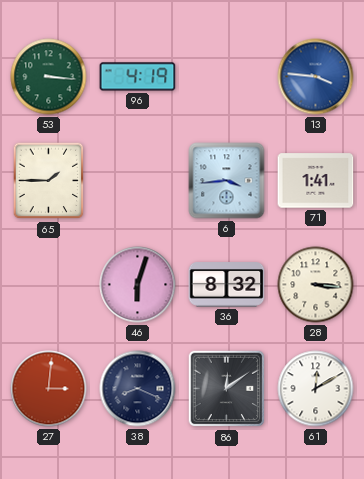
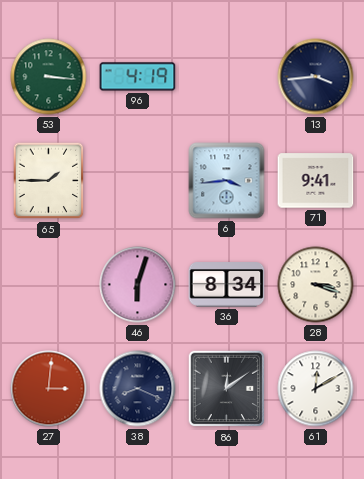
13: 3:46 -> 3:44
13 dial: blue -> navy
71: 1:41 -> 9:41
36: 8:32 -> 8:34
28: 3:16 -> 3:18
